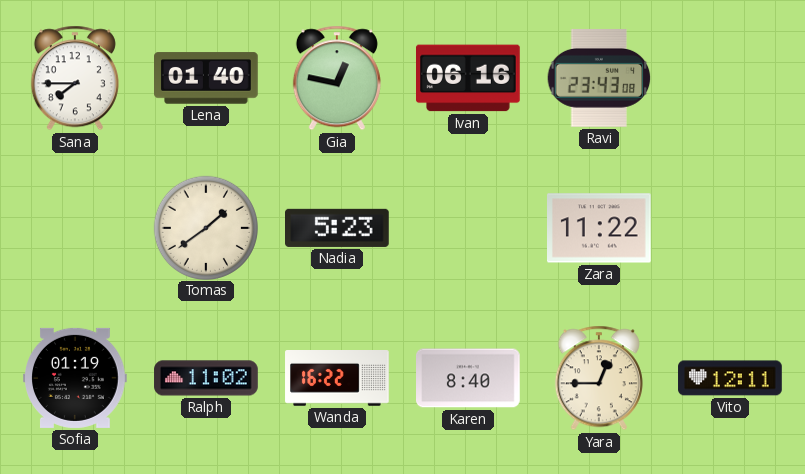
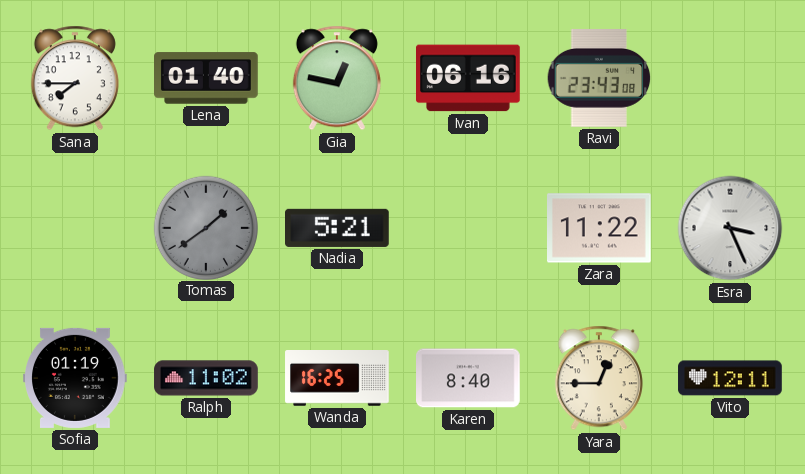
Tomas dial: cream -> grey
Nadia: 5:23 -> 5:21
Esra: none -> 3:26
Wanda: 16:22 -> 16:25
